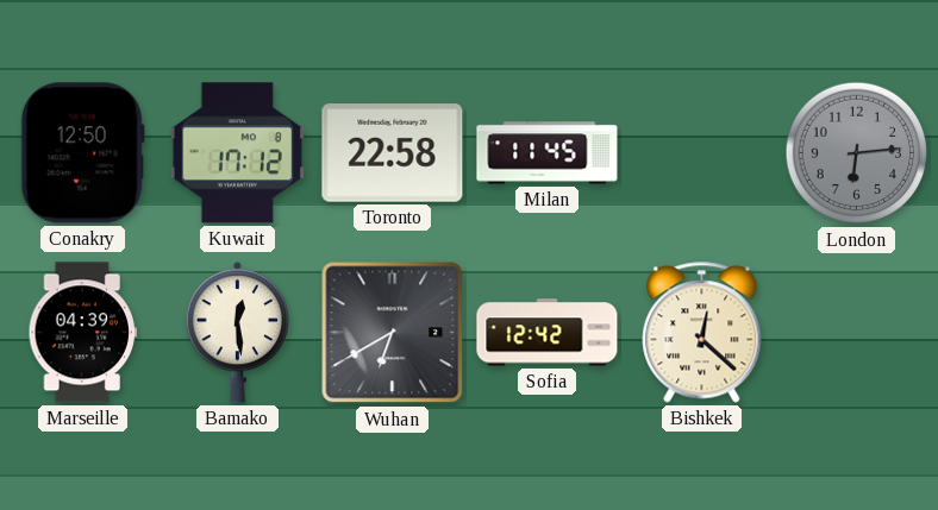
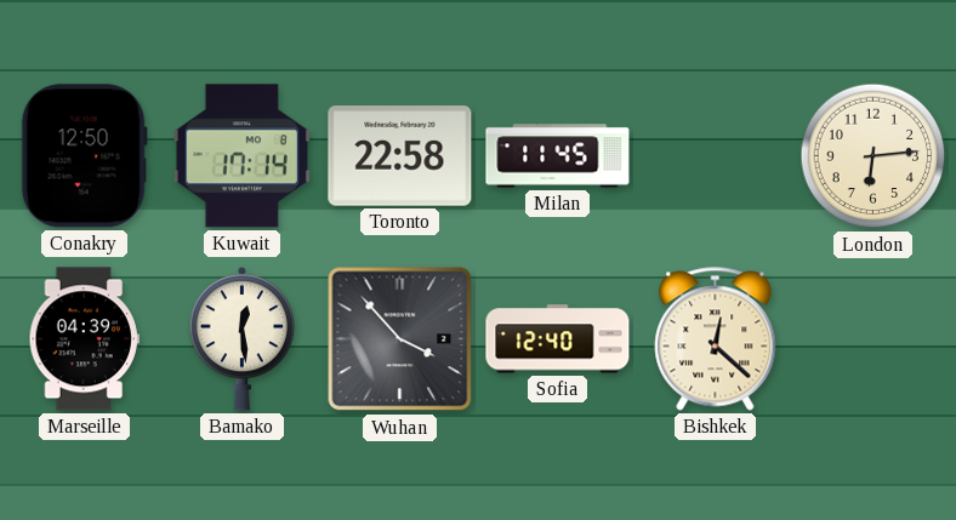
Kuwait: 17:12 -> 17:14
London dial: grey -> cream
Wuhan: 6:40 -> 3:53
Sofia: 12:42 -> 12:40
